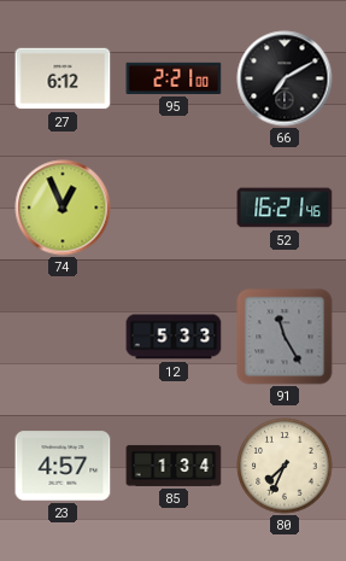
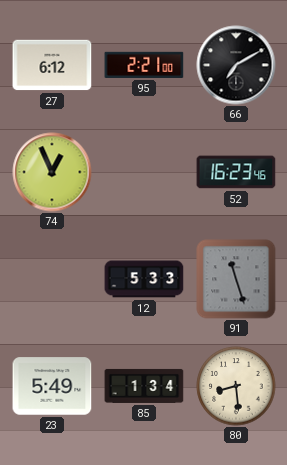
52: 16:21 -> 16:23
91: 11:25 -> 11:27
23: 4:57 -> 5:49
80: 7:34 -> 8:29
